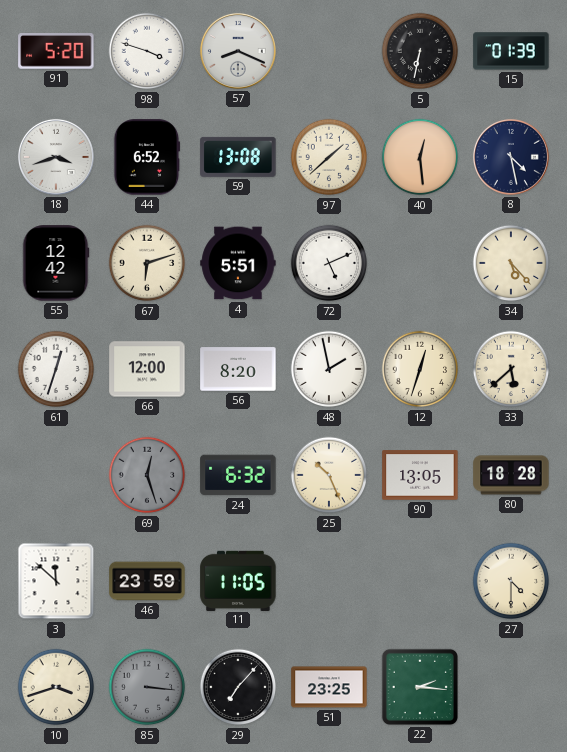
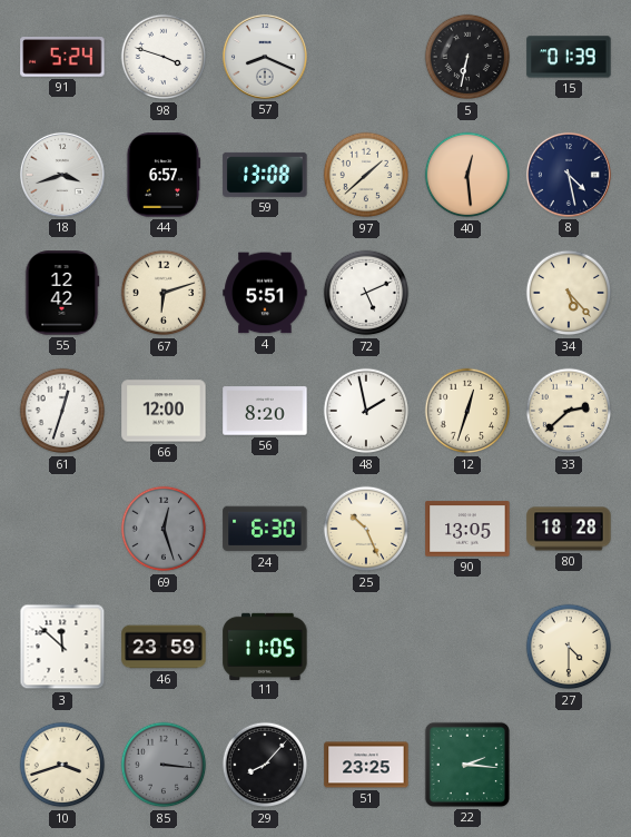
91: 5:20 -> 5:24
44: 6:52 -> 6:57
33: 5:38 -> 2:38
24: 6:32 -> 6:30
29: 7:07 -> 8:07
